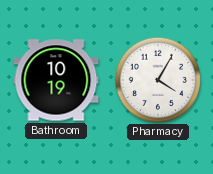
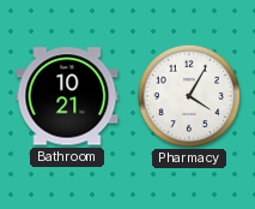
Bathroom: 10:19 -> 10:21
